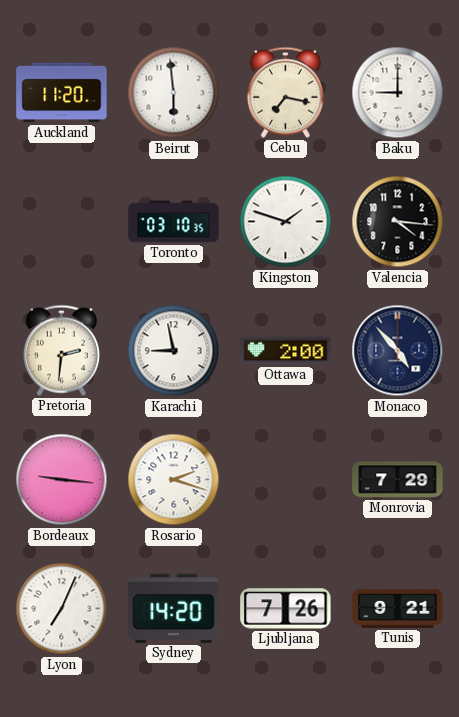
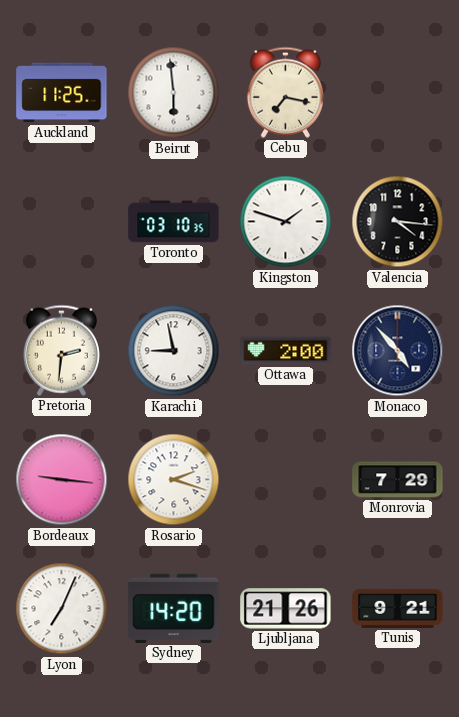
Auckland: 11:20 -> 11:25
Baku: 9:00 -> none
Ljubljana: 7:26 -> 21:26
